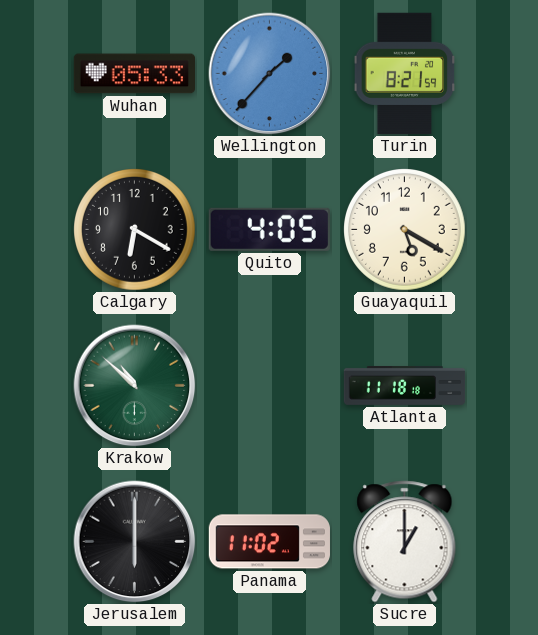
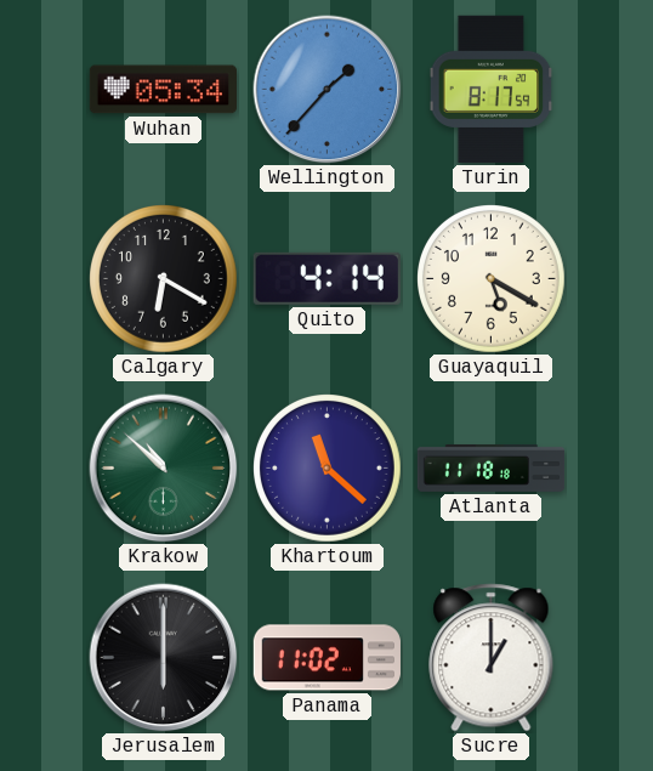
Wuhan: 05:33 -> 05:34
Turin: 8:21 -> 8:17
Quito: 4:05 -> 4:14
Khartoum: none -> 11:22
